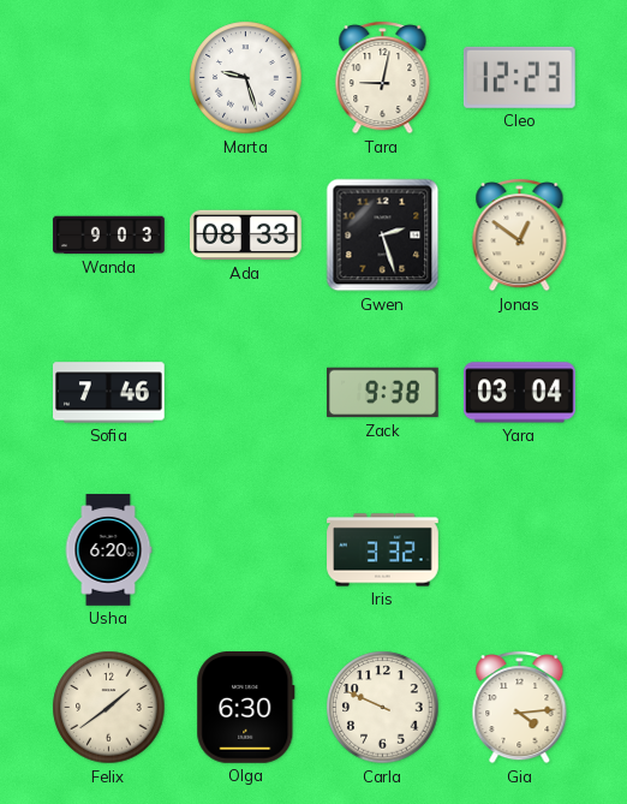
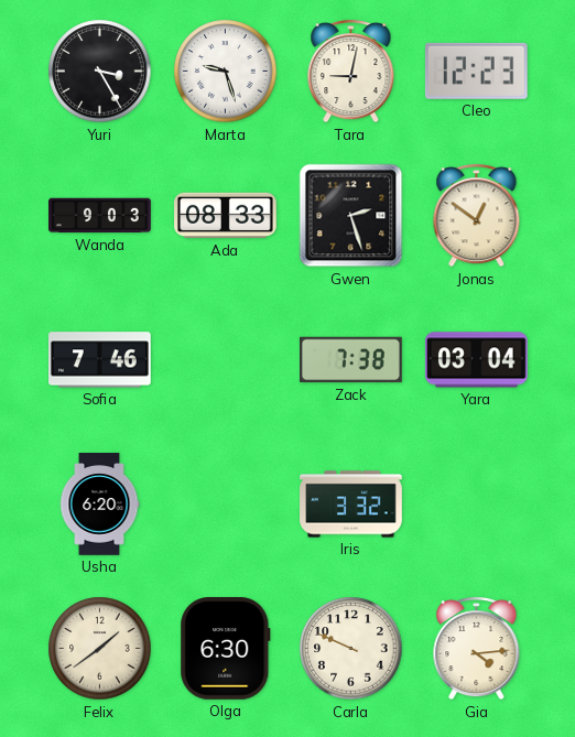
Yuri: none -> 3:25
Zack: 9:38 -> 7:38
